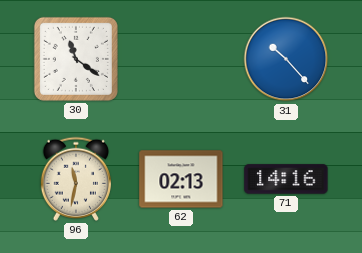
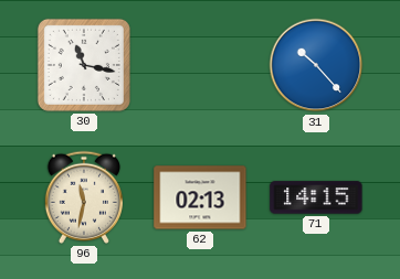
30: 11:21 -> 11:17
71: 14:16 -> 14:15
